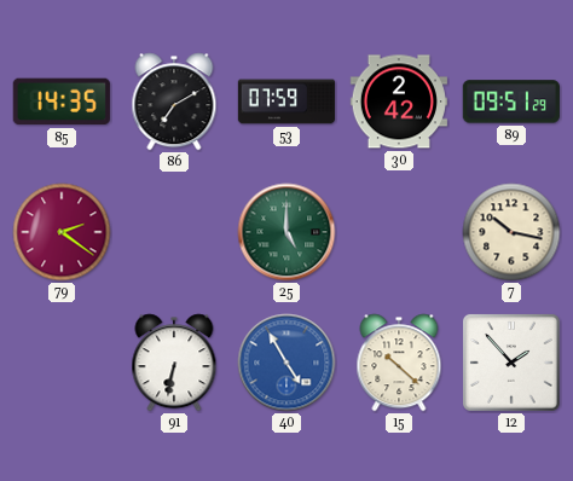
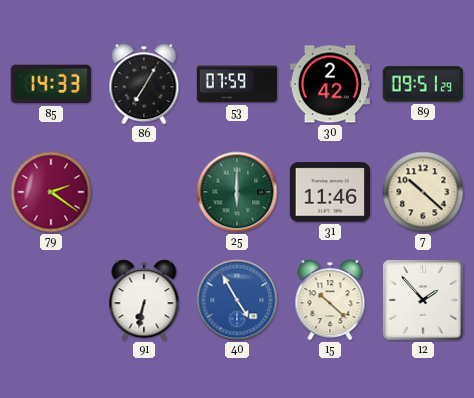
85: 14:35 -> 14:33
86: 7:10 -> 7:05
25: 5:00 -> 6:00
31: none -> 11:46
7: 10:17 -> 10:22
